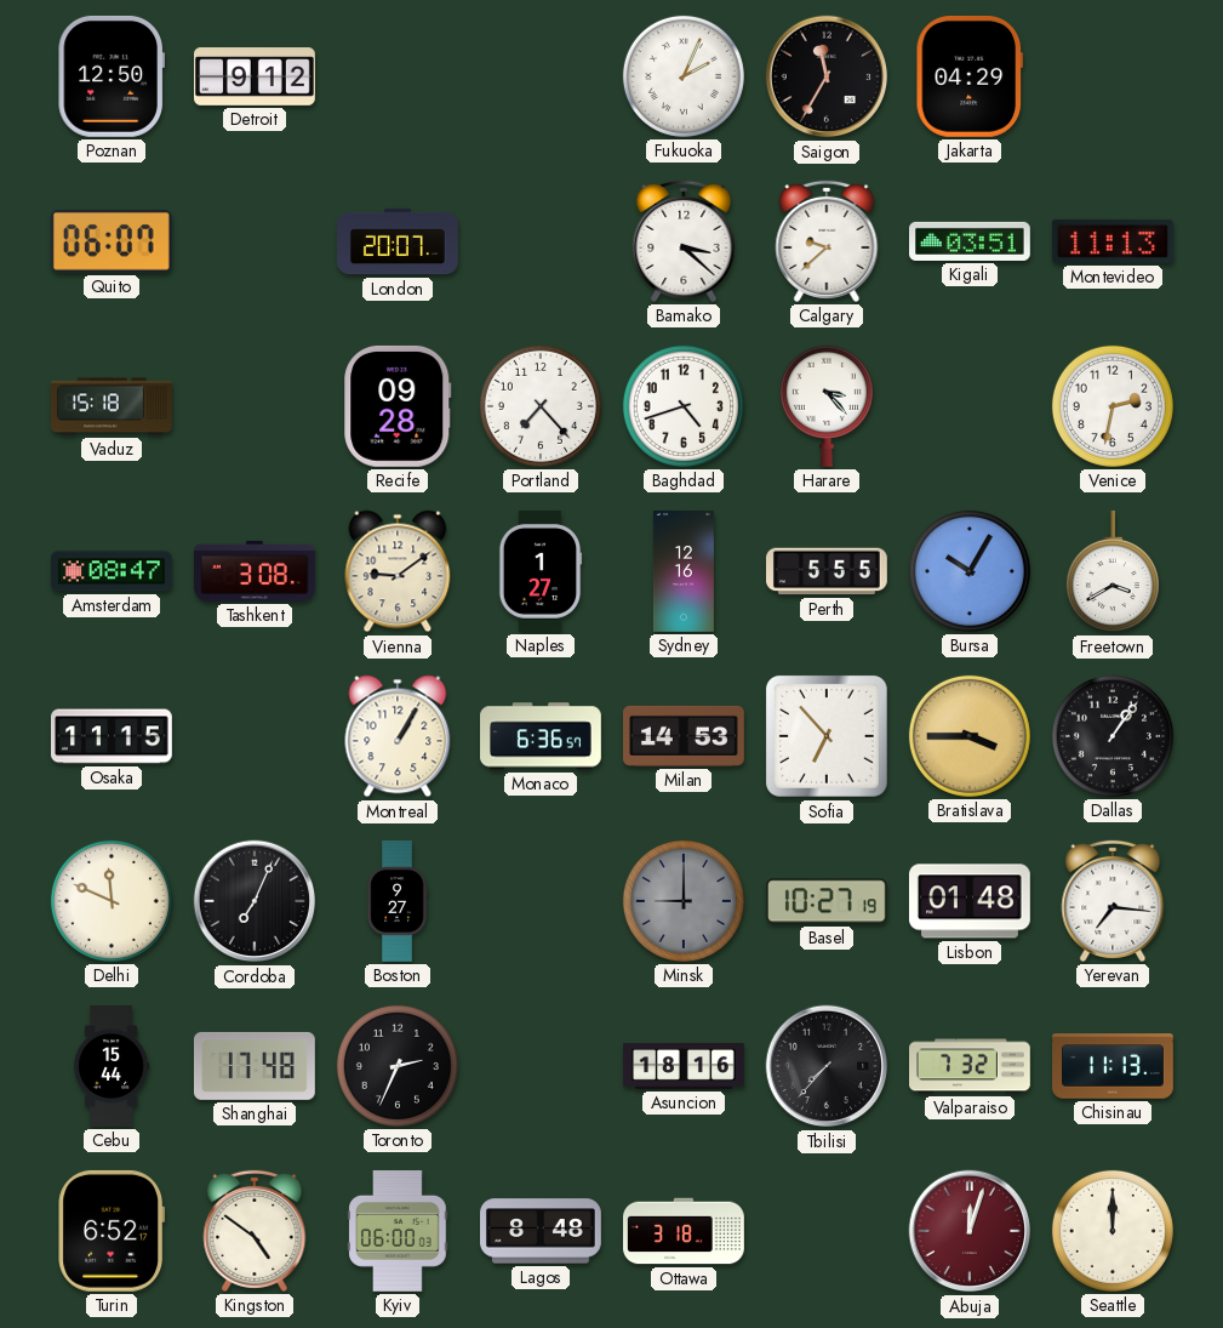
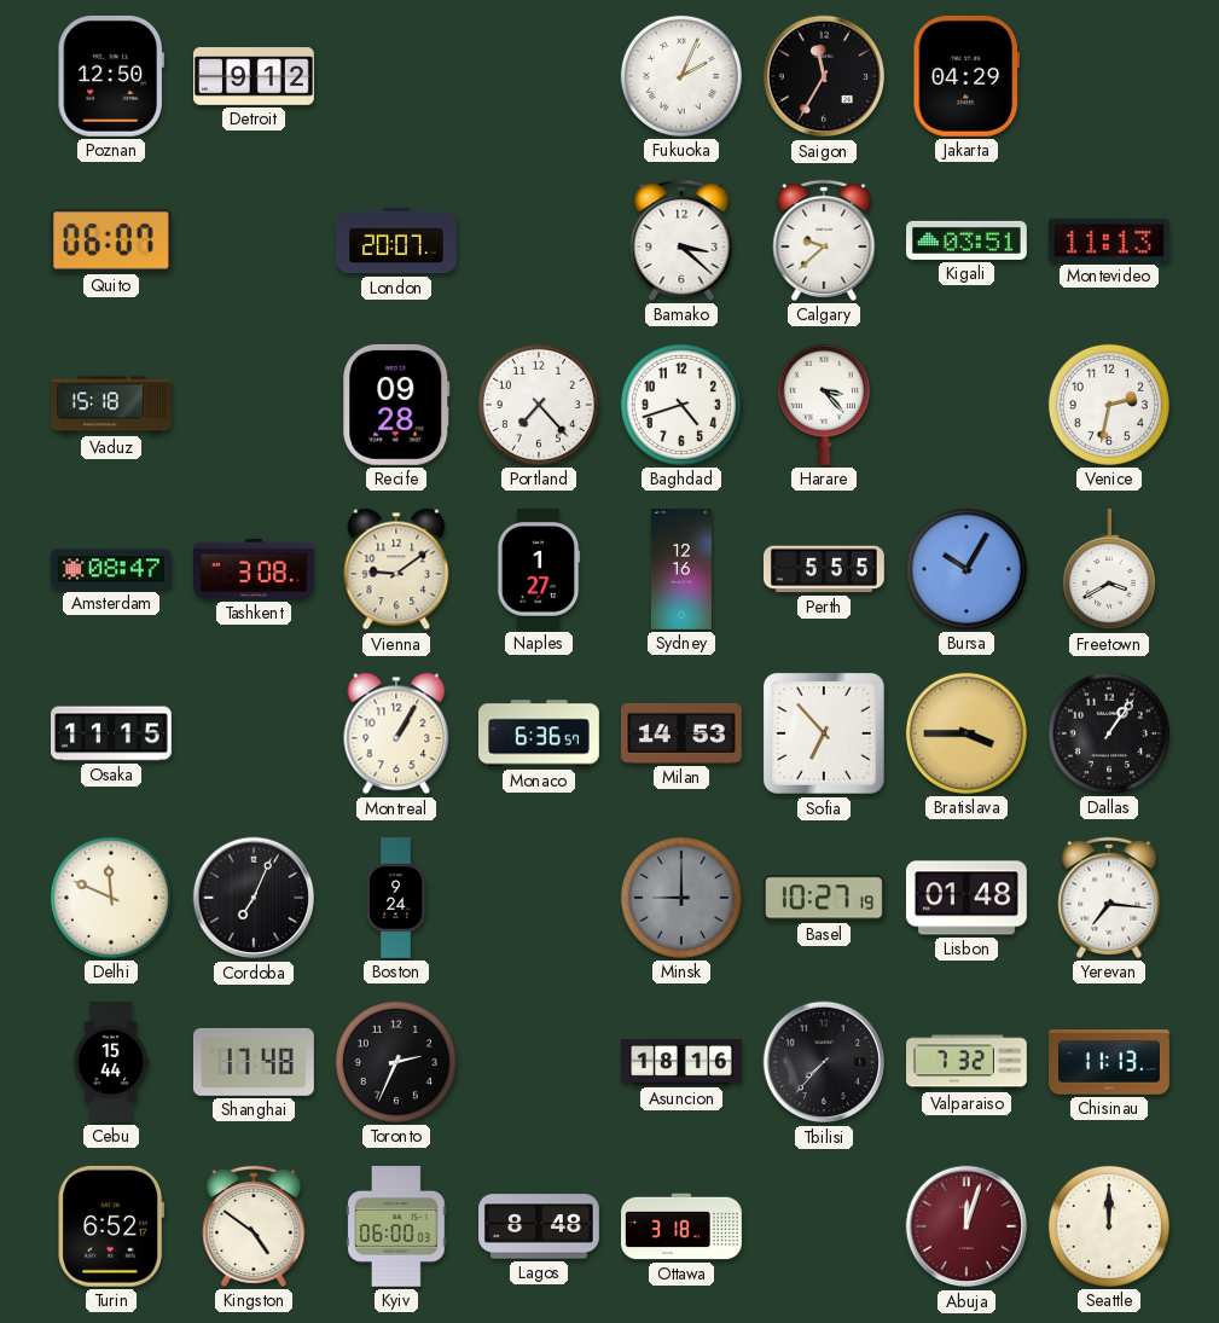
Boston: 9:27 -> 9:24
